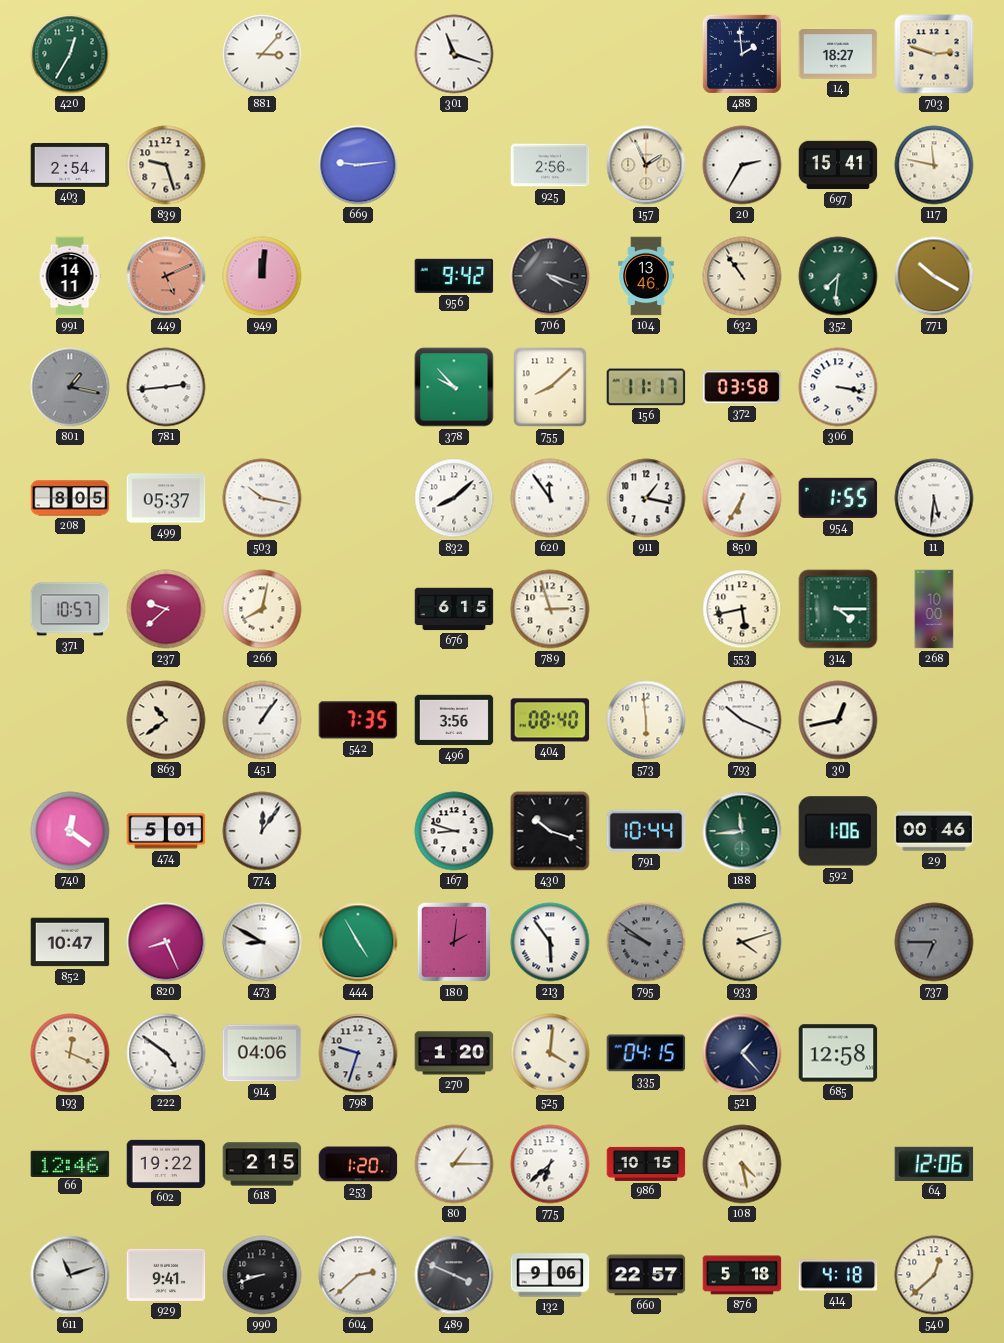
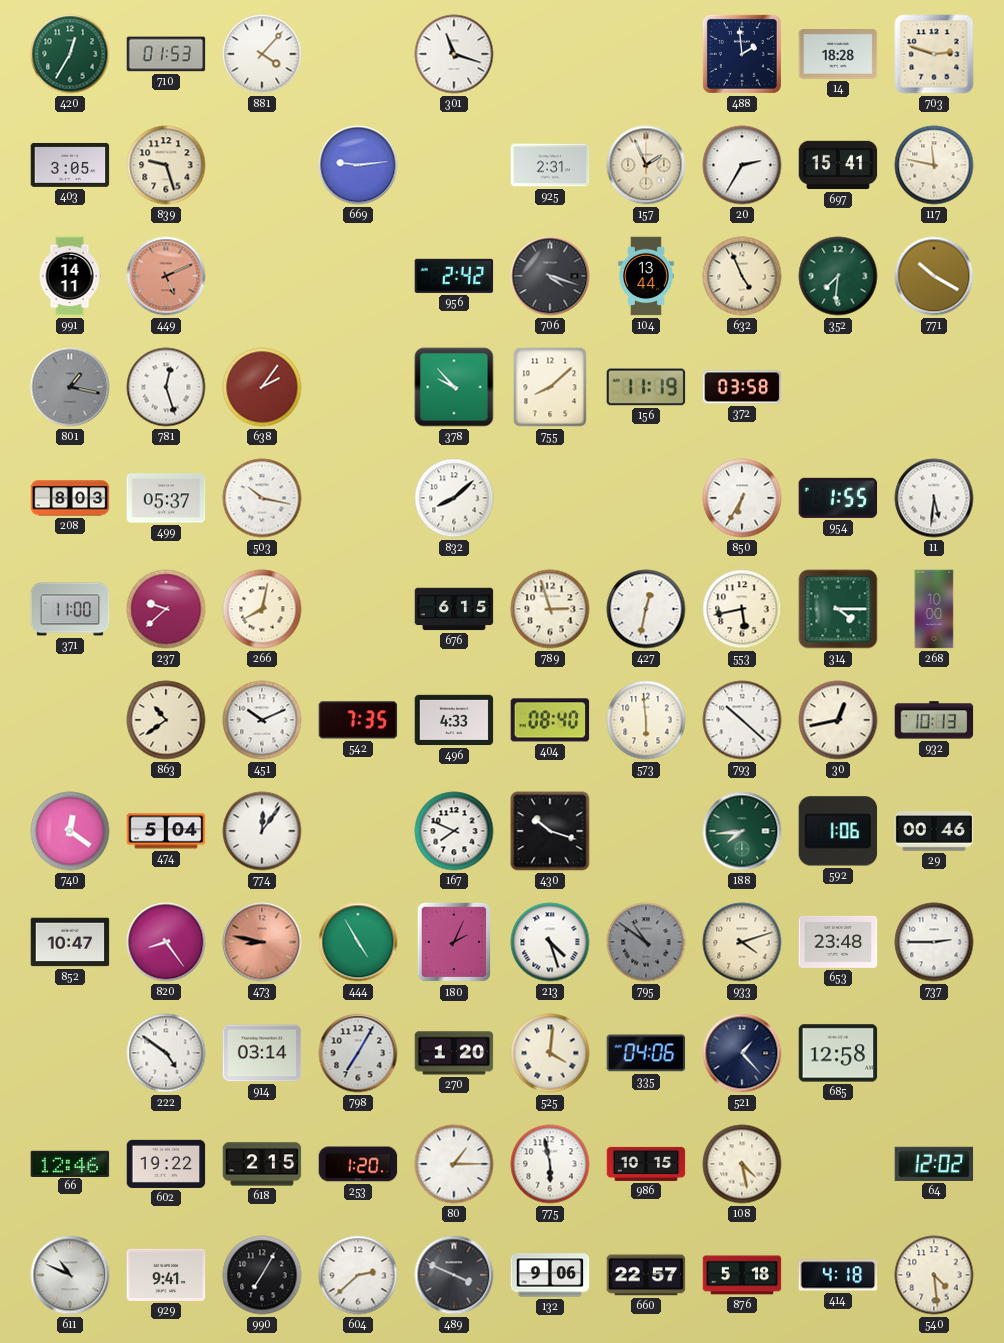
710: none -> 01:53
881: 3:07 -> 4:07
14: 18:27 -> 18:28
403: 2:54 -> 3:05
925: 2:56 -> 2:31
949: 12:01 -> none
956: 9:42 -> 2:42
104: 13:46 -> 13:44
632: 10:54 -> 4:56
781: 2:44 -> 12:27
638: none -> 2:06
156: 11:17 -> 11:19
306: 3:17 -> none
208: 8:05 -> 8:03
620: 11:54 -> none
911: 1:17 -> none
371: 10:57 -> 11:00
427: none -> 12:32
451: 1:06 -> 10:11
496: 3:56 -> 4:33
793: 10:19 -> 10:22
932: none -> 10:13
474: 5:01 -> 5:04
167: 8:48 -> 7:49
791: 10:44 -> none
188: 11:44 -> 7:44
820: 8:26 -> 8:24
473: 8:50 -> 8:47
473 dial: white -> salmon
180: 2:01 -> 2:04
213: 5:54 -> 4:27
795: 9:51 -> 10:51
653: none -> 23:48
737: 6:45 -> 2:45
737 dial: grey -> white
193: 12:19 -> none
914: 04:06 -> 03:14
798: 9:33 -> 7:05
335: 04:15 -> 04:06
775: 6:38 -> 5:58
64: 12:06 -> 12:02
611: 11:12 -> 10:49
990: 8:42 -> 7:05
540: 12:38 -> 4:29
